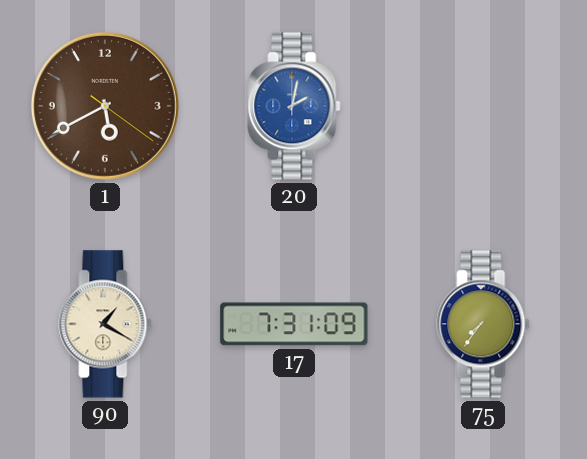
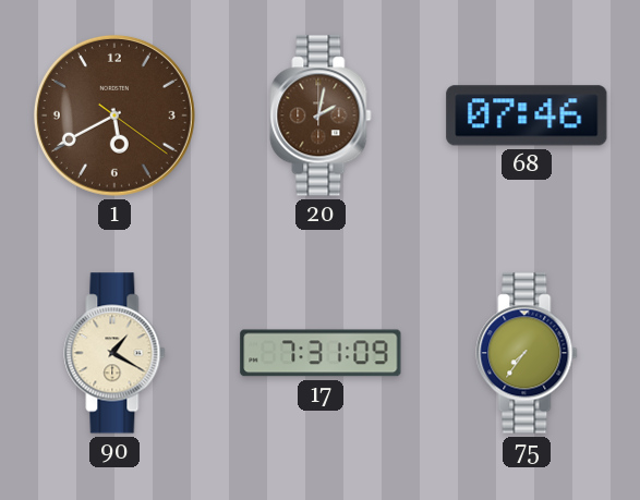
20 dial: blue -> brown
68: none -> 07:46
